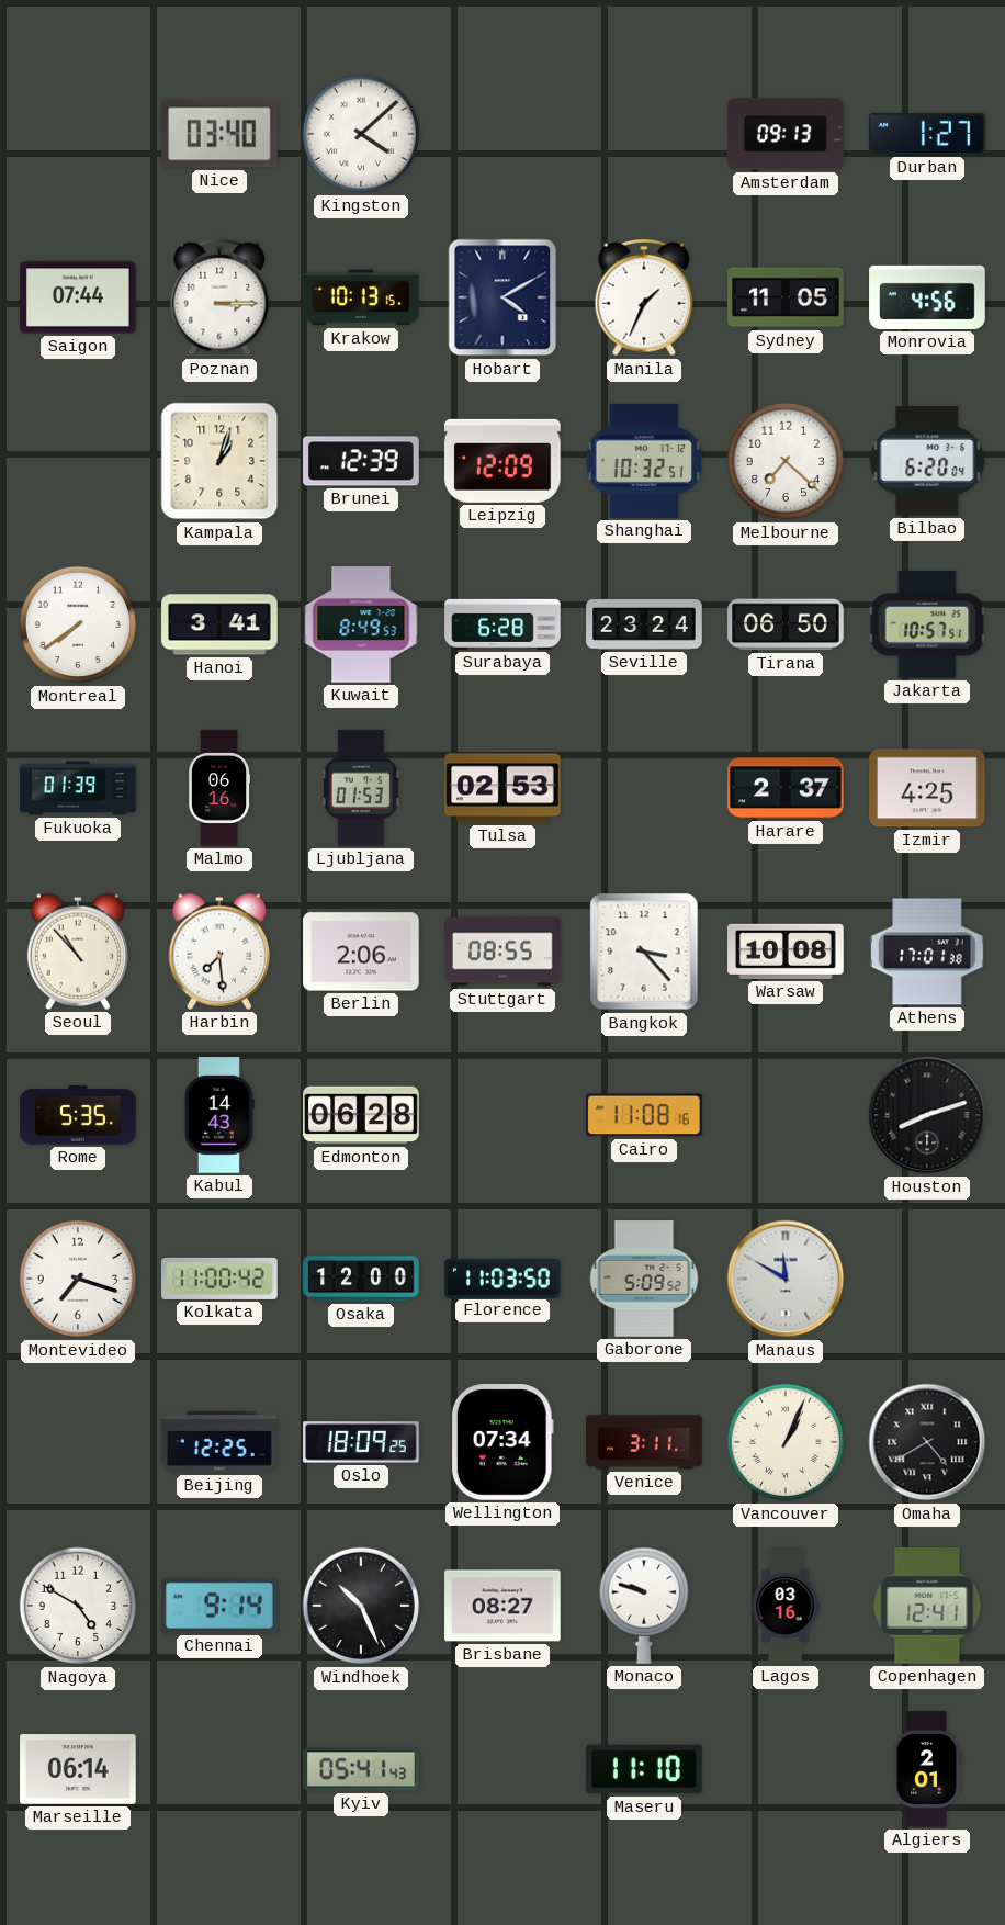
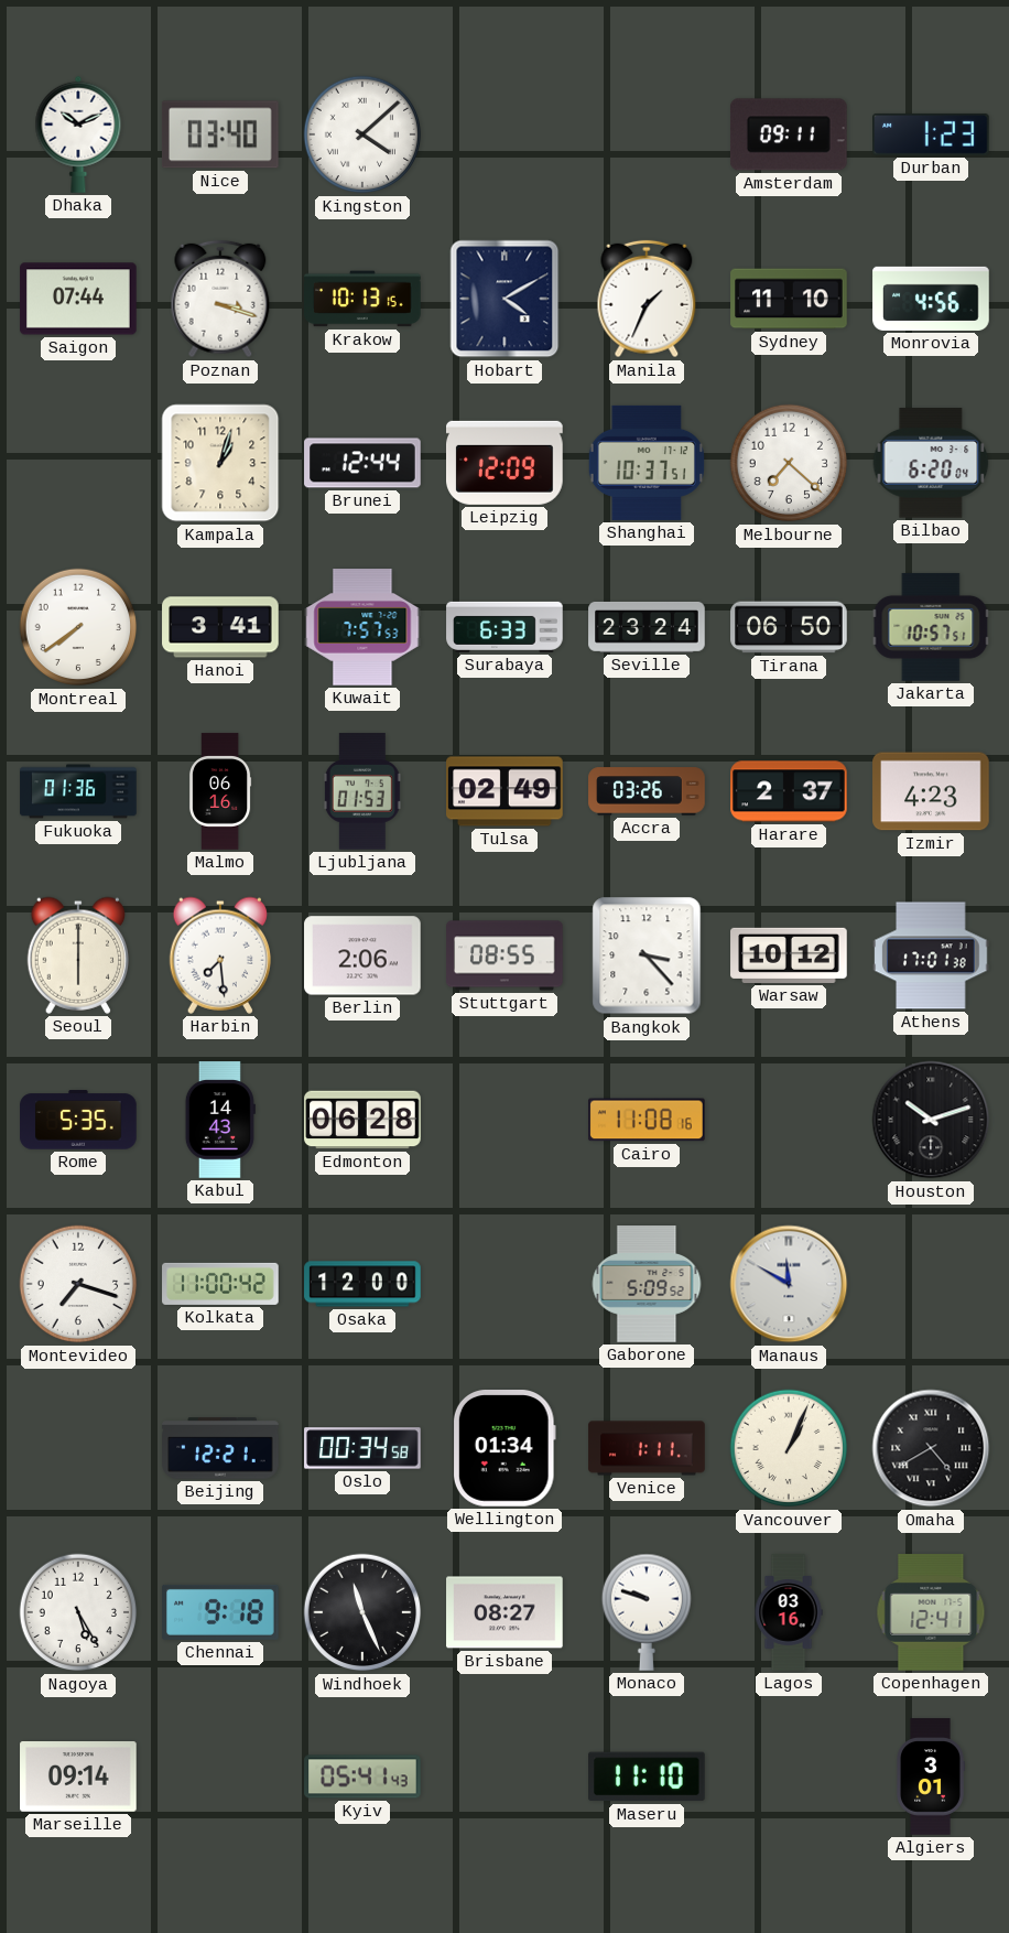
Dhaka: none -> 10:11
Amsterdam: 09:13 -> 09:11
Durban: 1:27 -> 1:23
Poznan: 3:15 -> 3:18
Sydney: 11:05 -> 11:10
Brunei: 12:39 -> 12:44
Shanghai: 10:32 -> 10:37
Kuwait: 8:49 -> 7:57
Surabaya: 6:28 -> 6:33
Fukuoka: 01:39 -> 01:36
Tulsa: 02:53 -> 02:49
Accra: none -> 03:26
Izmir: 4:25 -> 4:23
Seoul: 10:53 -> 6:00
Warsaw: 10:08 -> 10:12
Houston: 8:12 -> 10:12
Florence: 11:03 -> none
Beijing: 12:25 -> 12:21
Oslo: 18:09 -> 00:34
Wellington: 07:34 -> 01:34
Venice: 3:11 -> 1:11
Nagoya: 4:50 -> 5:25
Chennai: 9:14 -> 9:18
Windhoek: 10:26 -> 11:26
Marseille: 06:14 -> 09:14
Algiers: 2:01 -> 3:01
